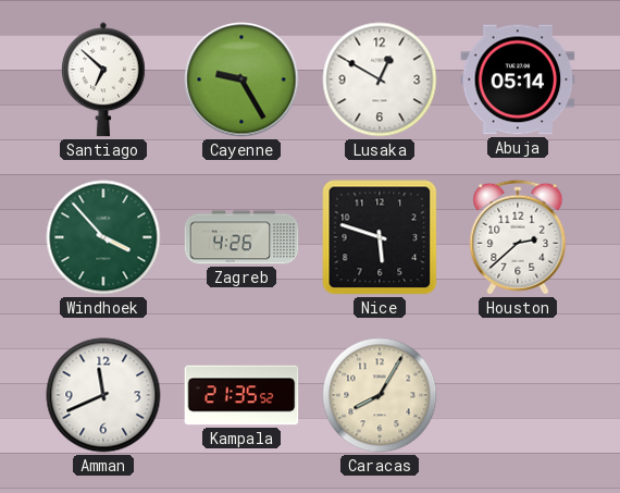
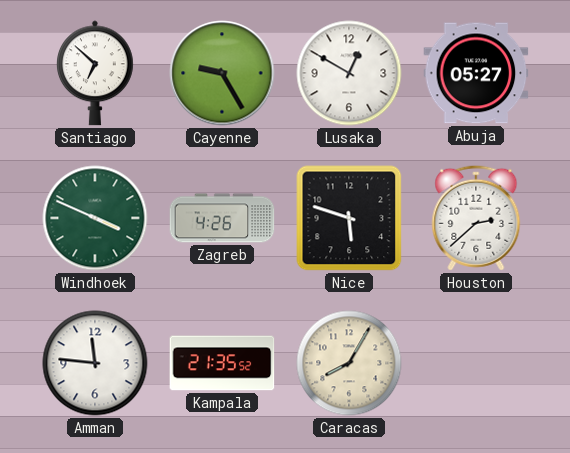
Abuja: 05:14 -> 05:27
Windhoek: 3:53 -> 3:49
Amman: 11:41 -> 11:46
